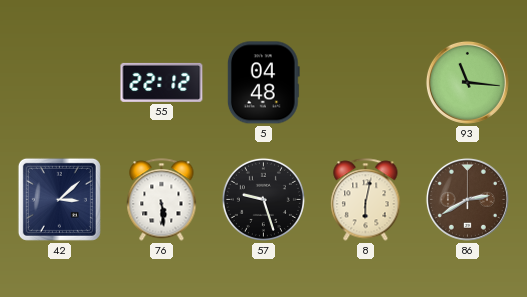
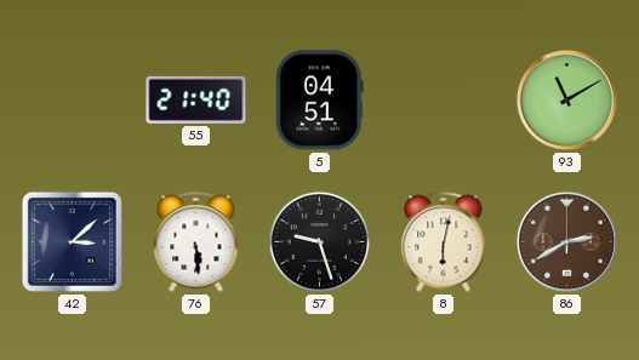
55: 22:12 -> 21:40
5: 04:48 -> 04:51
93: 11:16 -> 11:10
